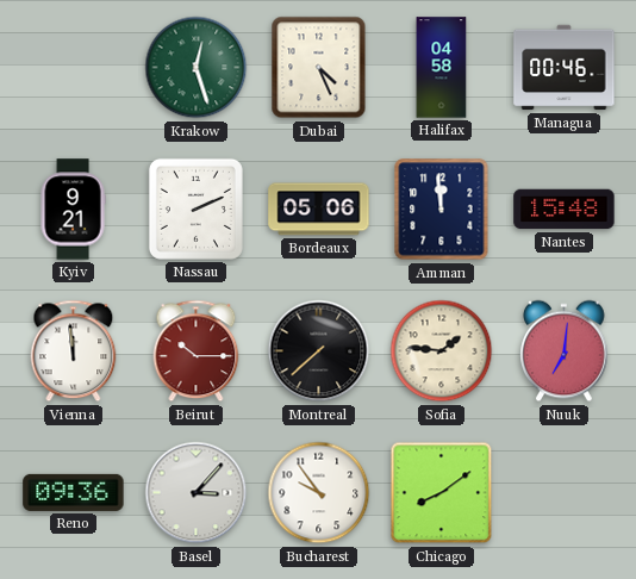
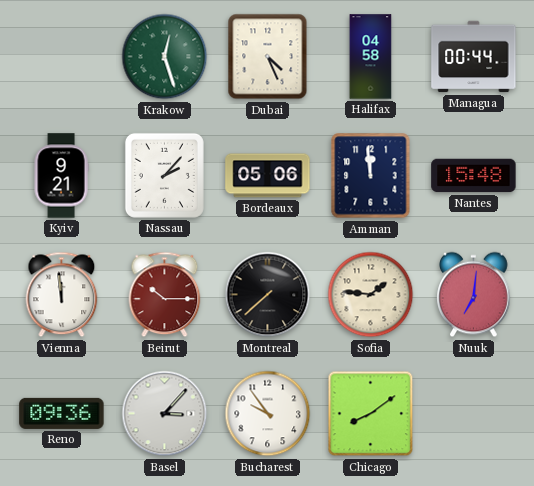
Managua: 00:46 -> 00:44
Nassau: 2:11 -> 2:07
